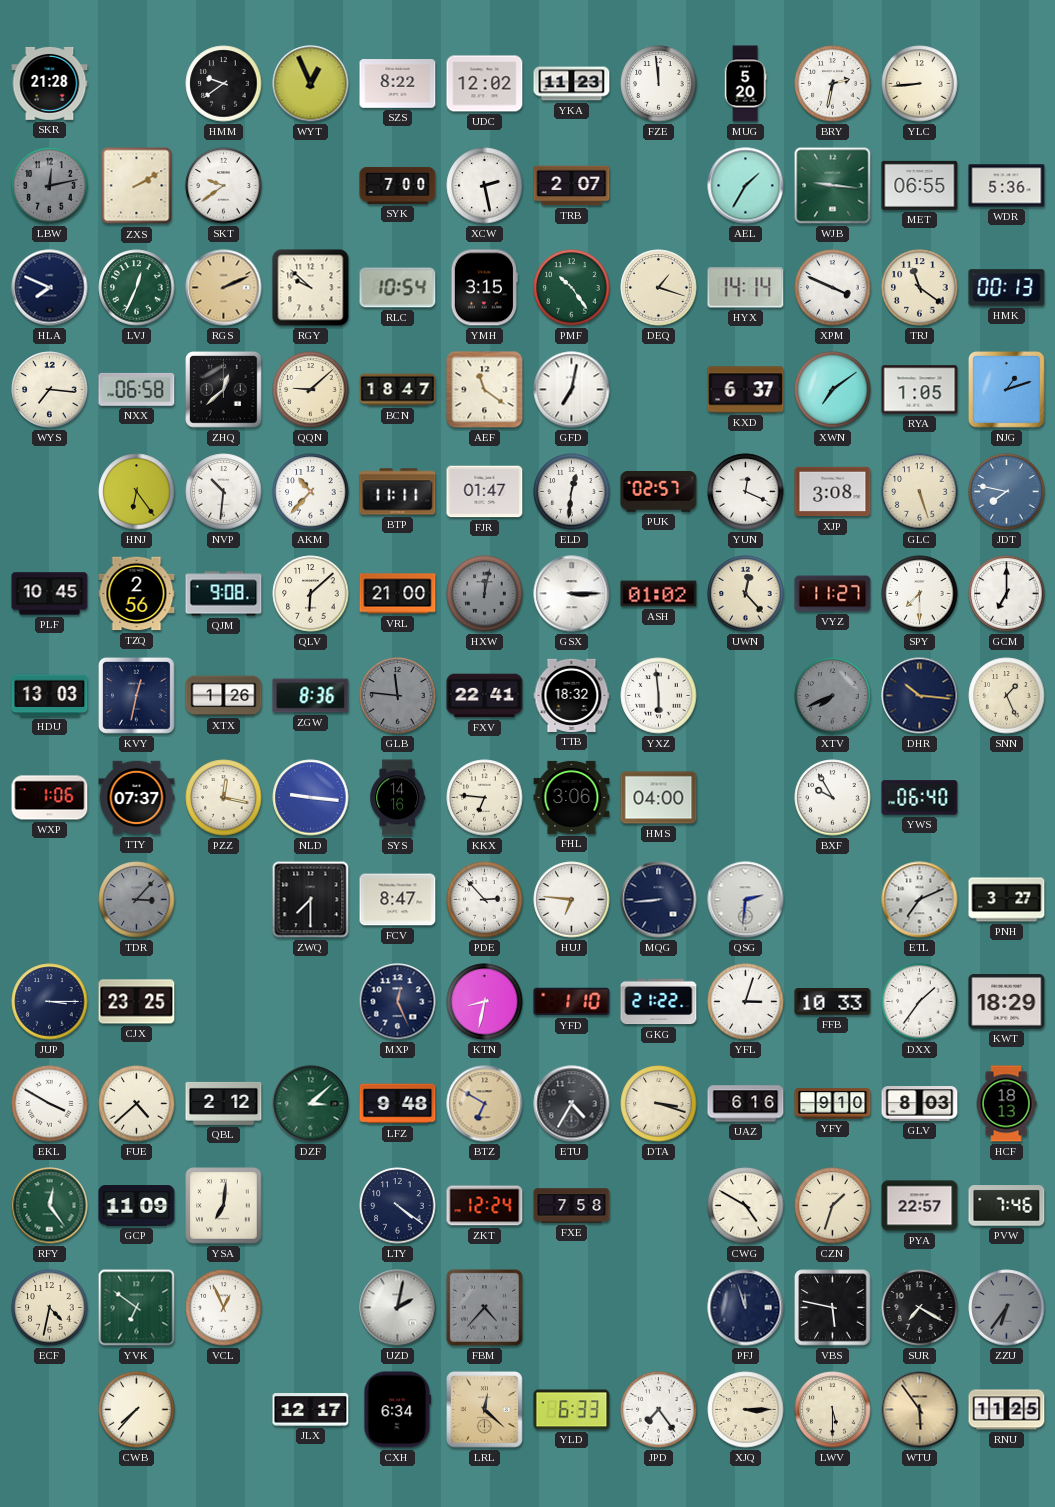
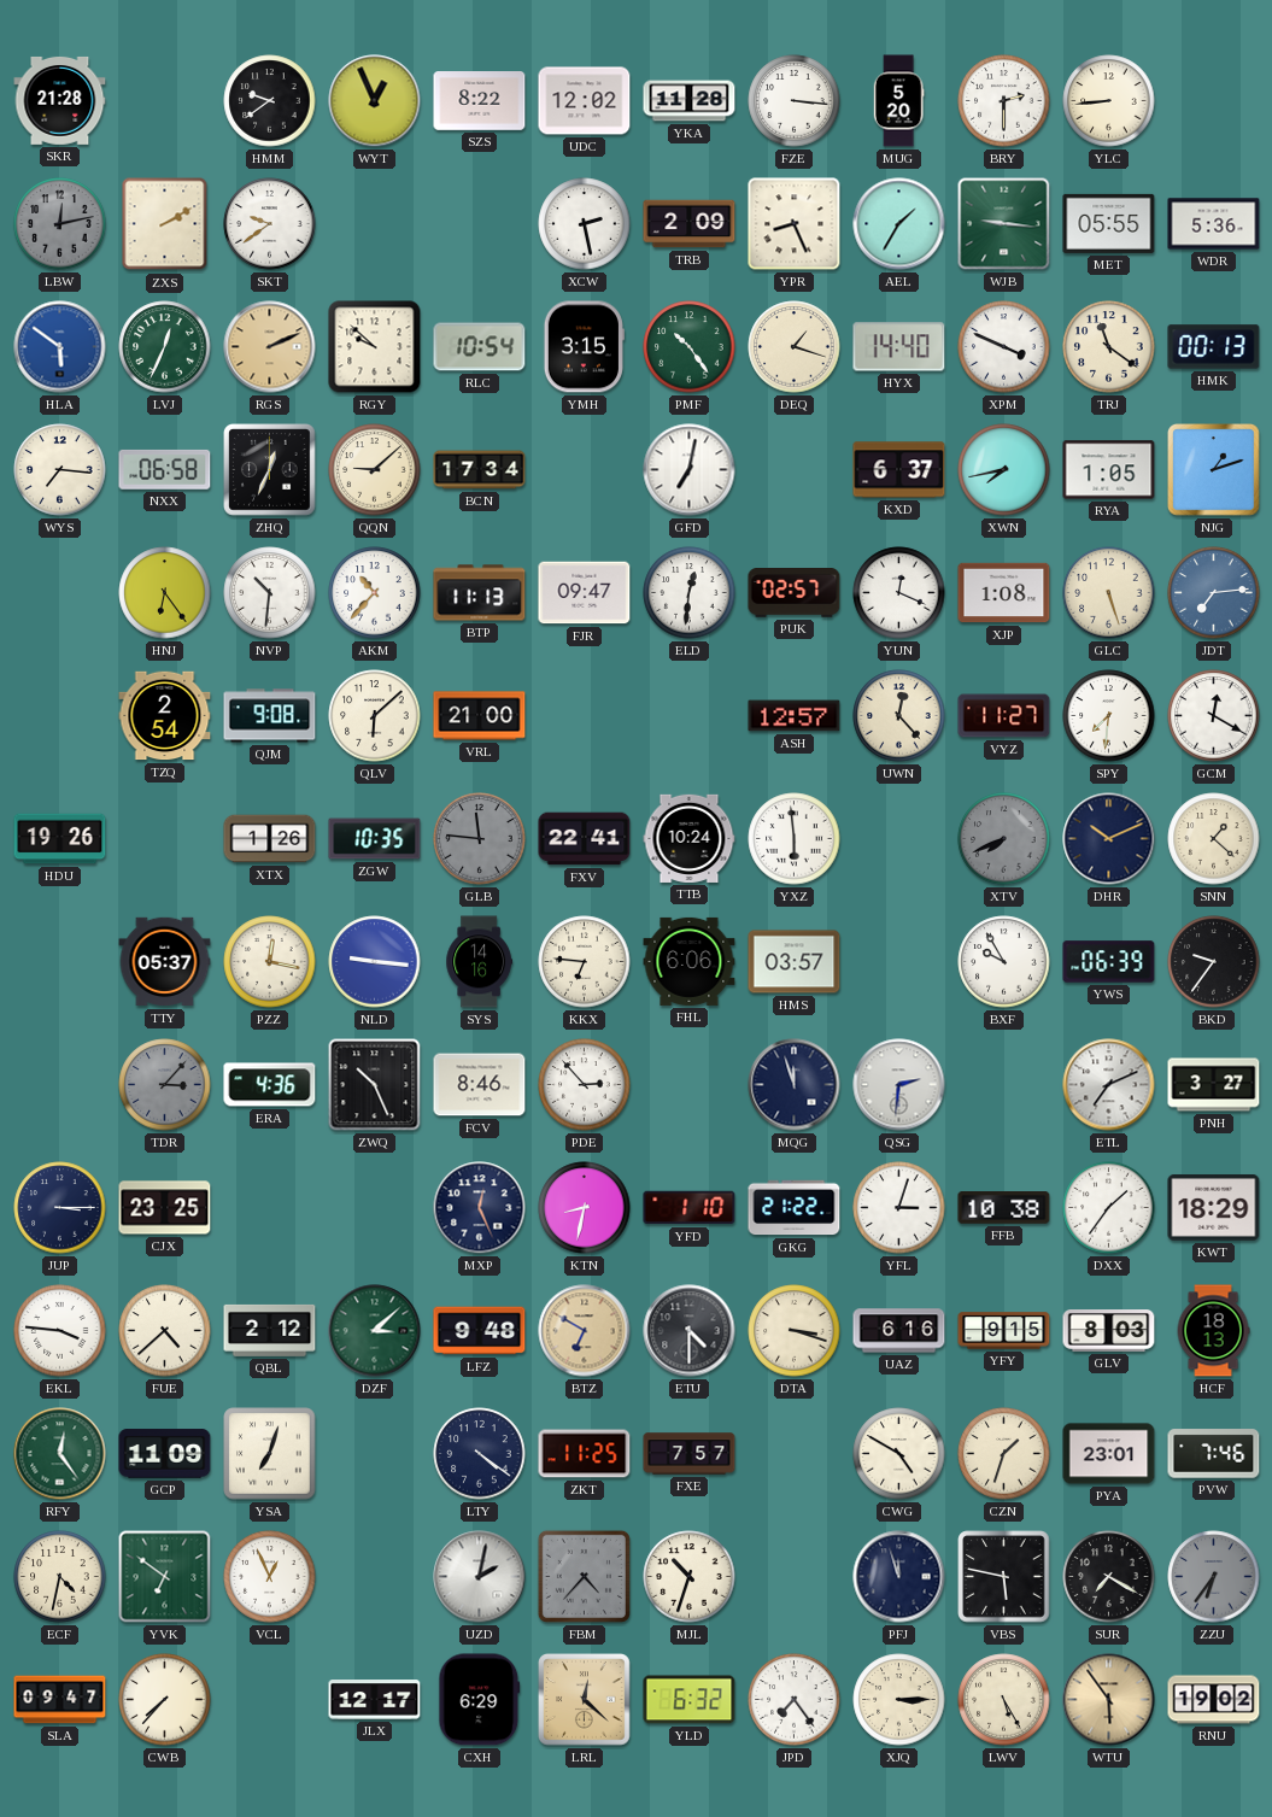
YKA: 11:23 -> 11:28
FZE: 11:59 -> 3:16
BRY: 2:32 -> 2:30
SYK: 7:00 -> none
TRB: 2:07 -> 2:09
YPR: none -> 8:26
MET: 06:55 -> 05:55
HLA: 7:49 -> 5:51
HLA dial: navy -> blue
HYX: 14:14 -> 14:40
ZHQ: 12:38 -> 12:34
BCN: 18:47 -> 17:34
AEF: 11:21 -> none
XWN: 7:09 -> 7:43
BTP: 11:11 -> 11:13
FJR: 01:47 -> 09:47
XJP: 3:08 -> 1:08
JDT: 7:47 -> 7:14
PLF: 10:45 -> none
TZQ: 2:56 -> 2:54
HXW: 12:02 -> none
GSX: 3:15 -> none
ASH: 01:02 -> 12:57
SPY: 7:30 -> 7:31
GCM: 7:00 -> 12:20
HDU: 13:03 -> 19:26
KVY: 12:32 -> none
ZGW: 8:36 -> 10:35
TTB: 18:32 -> 10:24
DHR: 10:16 -> 10:11
SNN: 1:26 -> 1:22
WXP: 1:06 -> none
TTY: 07:37 -> 05:37
FHL: 3:06 -> 6:06
HMS: 04:00 -> 03:57
YWS: 06:40 -> 06:39
BKD: none -> 9:36
ERA: none -> 4:36
ZWQ: 7:30 -> 10:26
FCV: 8:47 -> 8:46
HUJ: 6:46 -> none
MQG: 8:44 -> 11:57
FFB: 10:33 -> 10:38
EKL: 3:50 -> 3:46
ETU: 4:35 -> 4:30
YFY: 9:10 -> 9:15
YSA: 7:01 -> 7:03
ZKT: 12:24 -> 11:25
FXE: 7:58 -> 7:57
PYA: 22:57 -> 23:01
MJL: none -> 10:33
SLA: none -> 09:47
CXH: 6:34 -> 6:29
YLD: 6:33 -> 6:32
LWV: 5:30 -> 5:25
RNU: 11:25 -> 19:02
